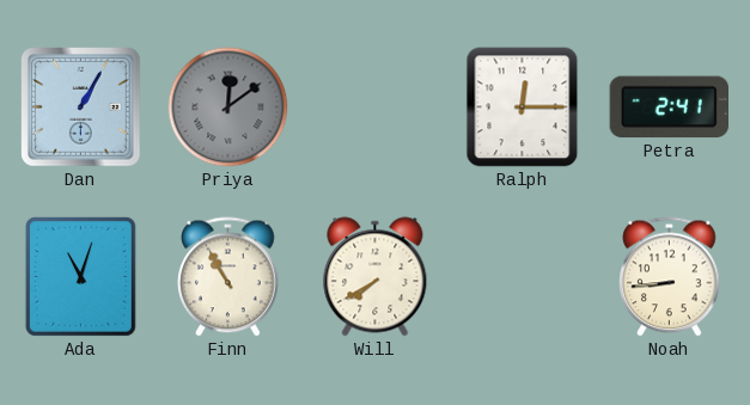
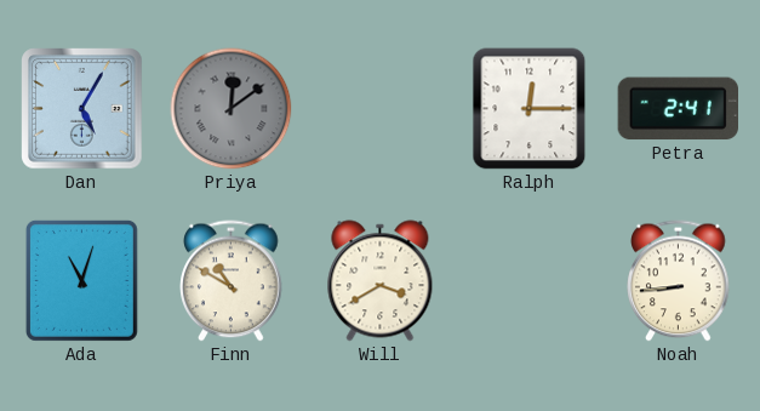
Dan: 1:05 -> 5:05
Finn: 10:55 -> 10:50
Will: 7:40 -> 3:40
